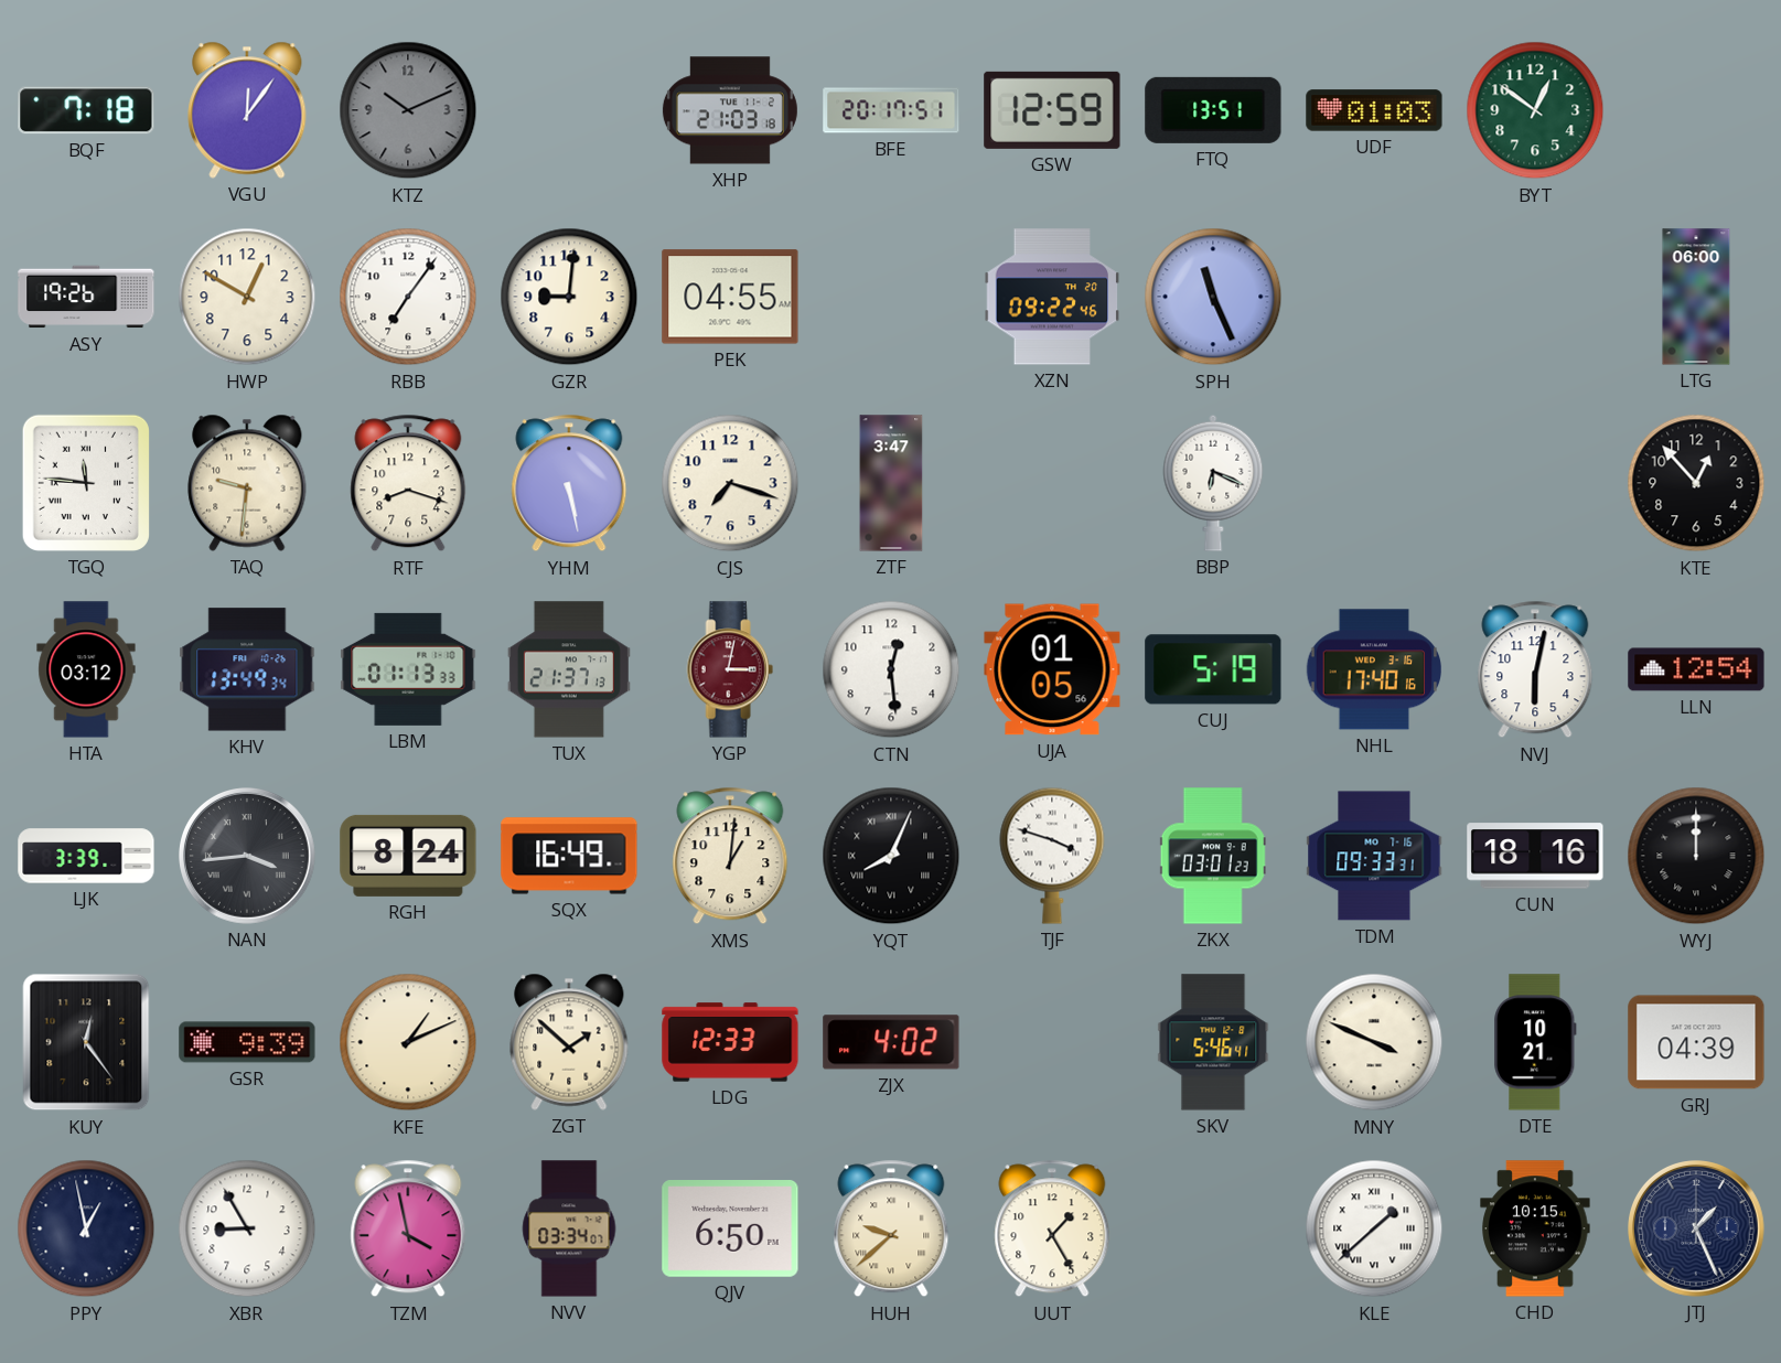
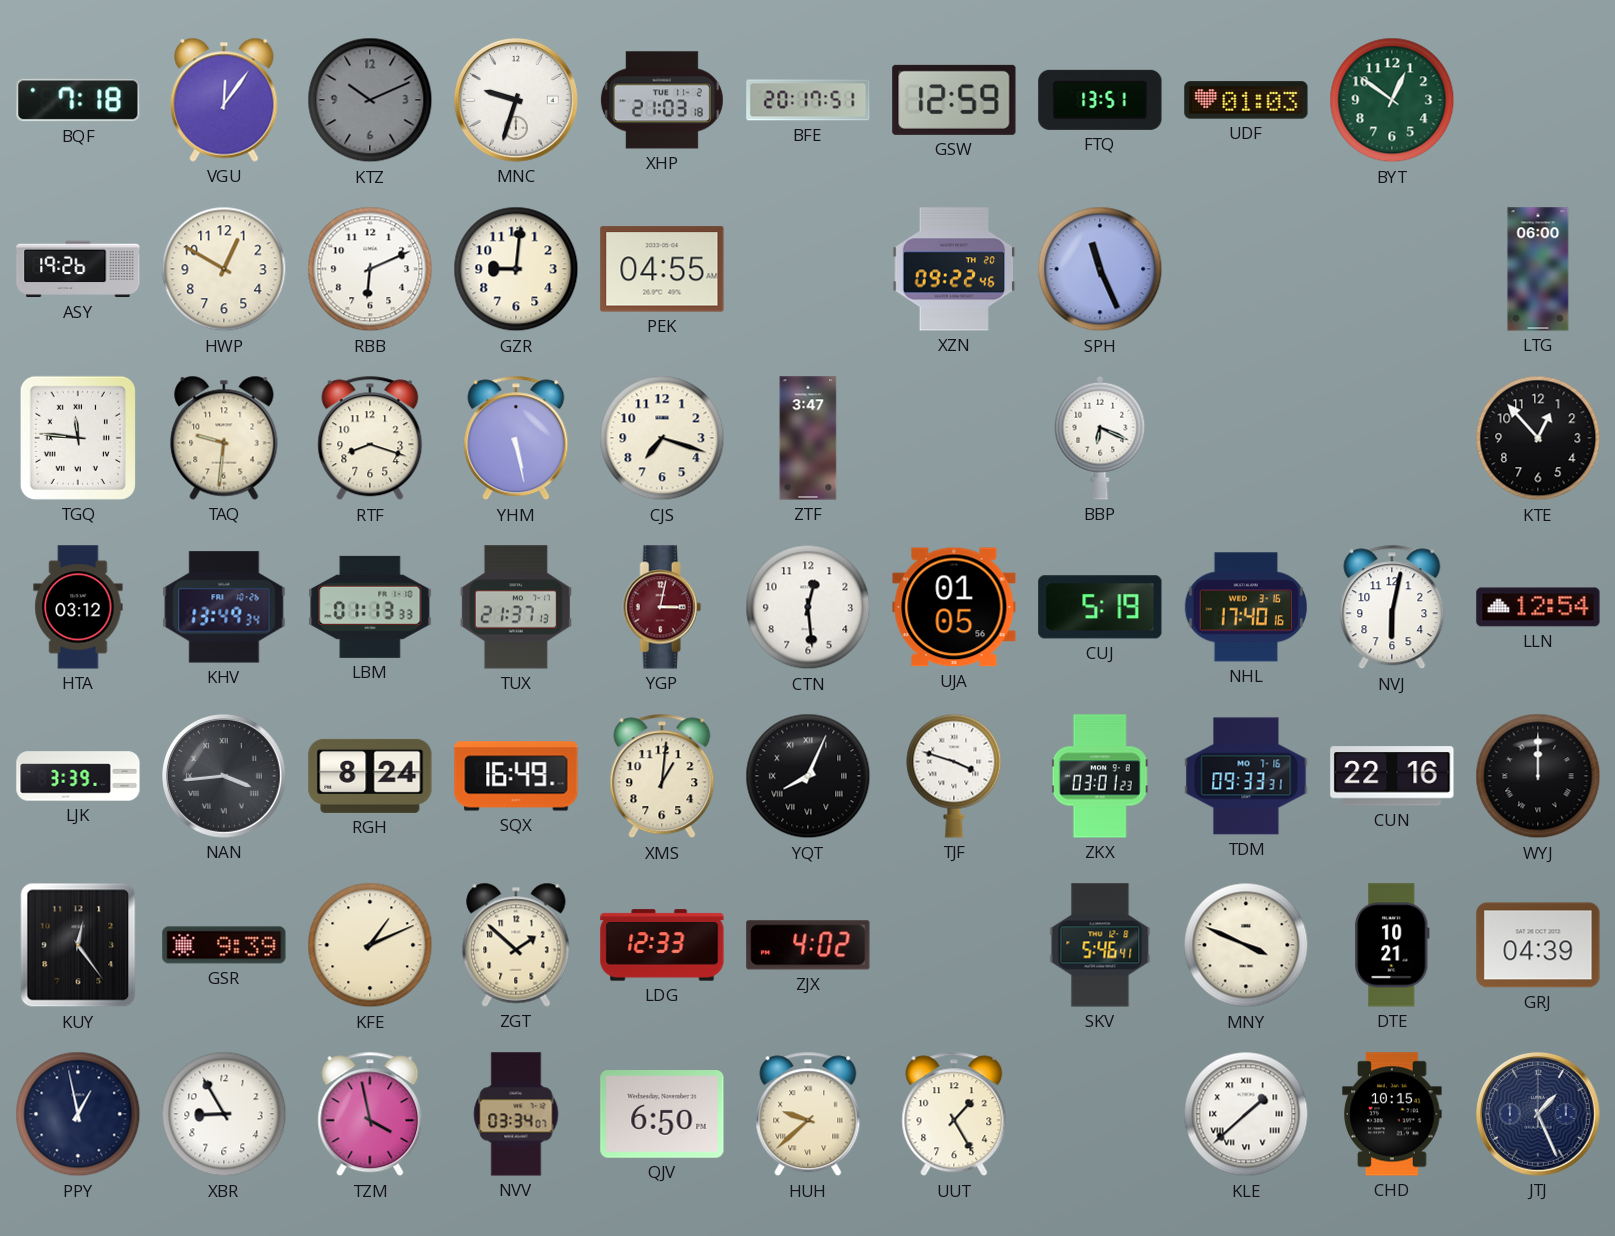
MNC: none -> 9:33
RBB: 7:06 -> 6:11
CUN: 18:16 -> 22:16
